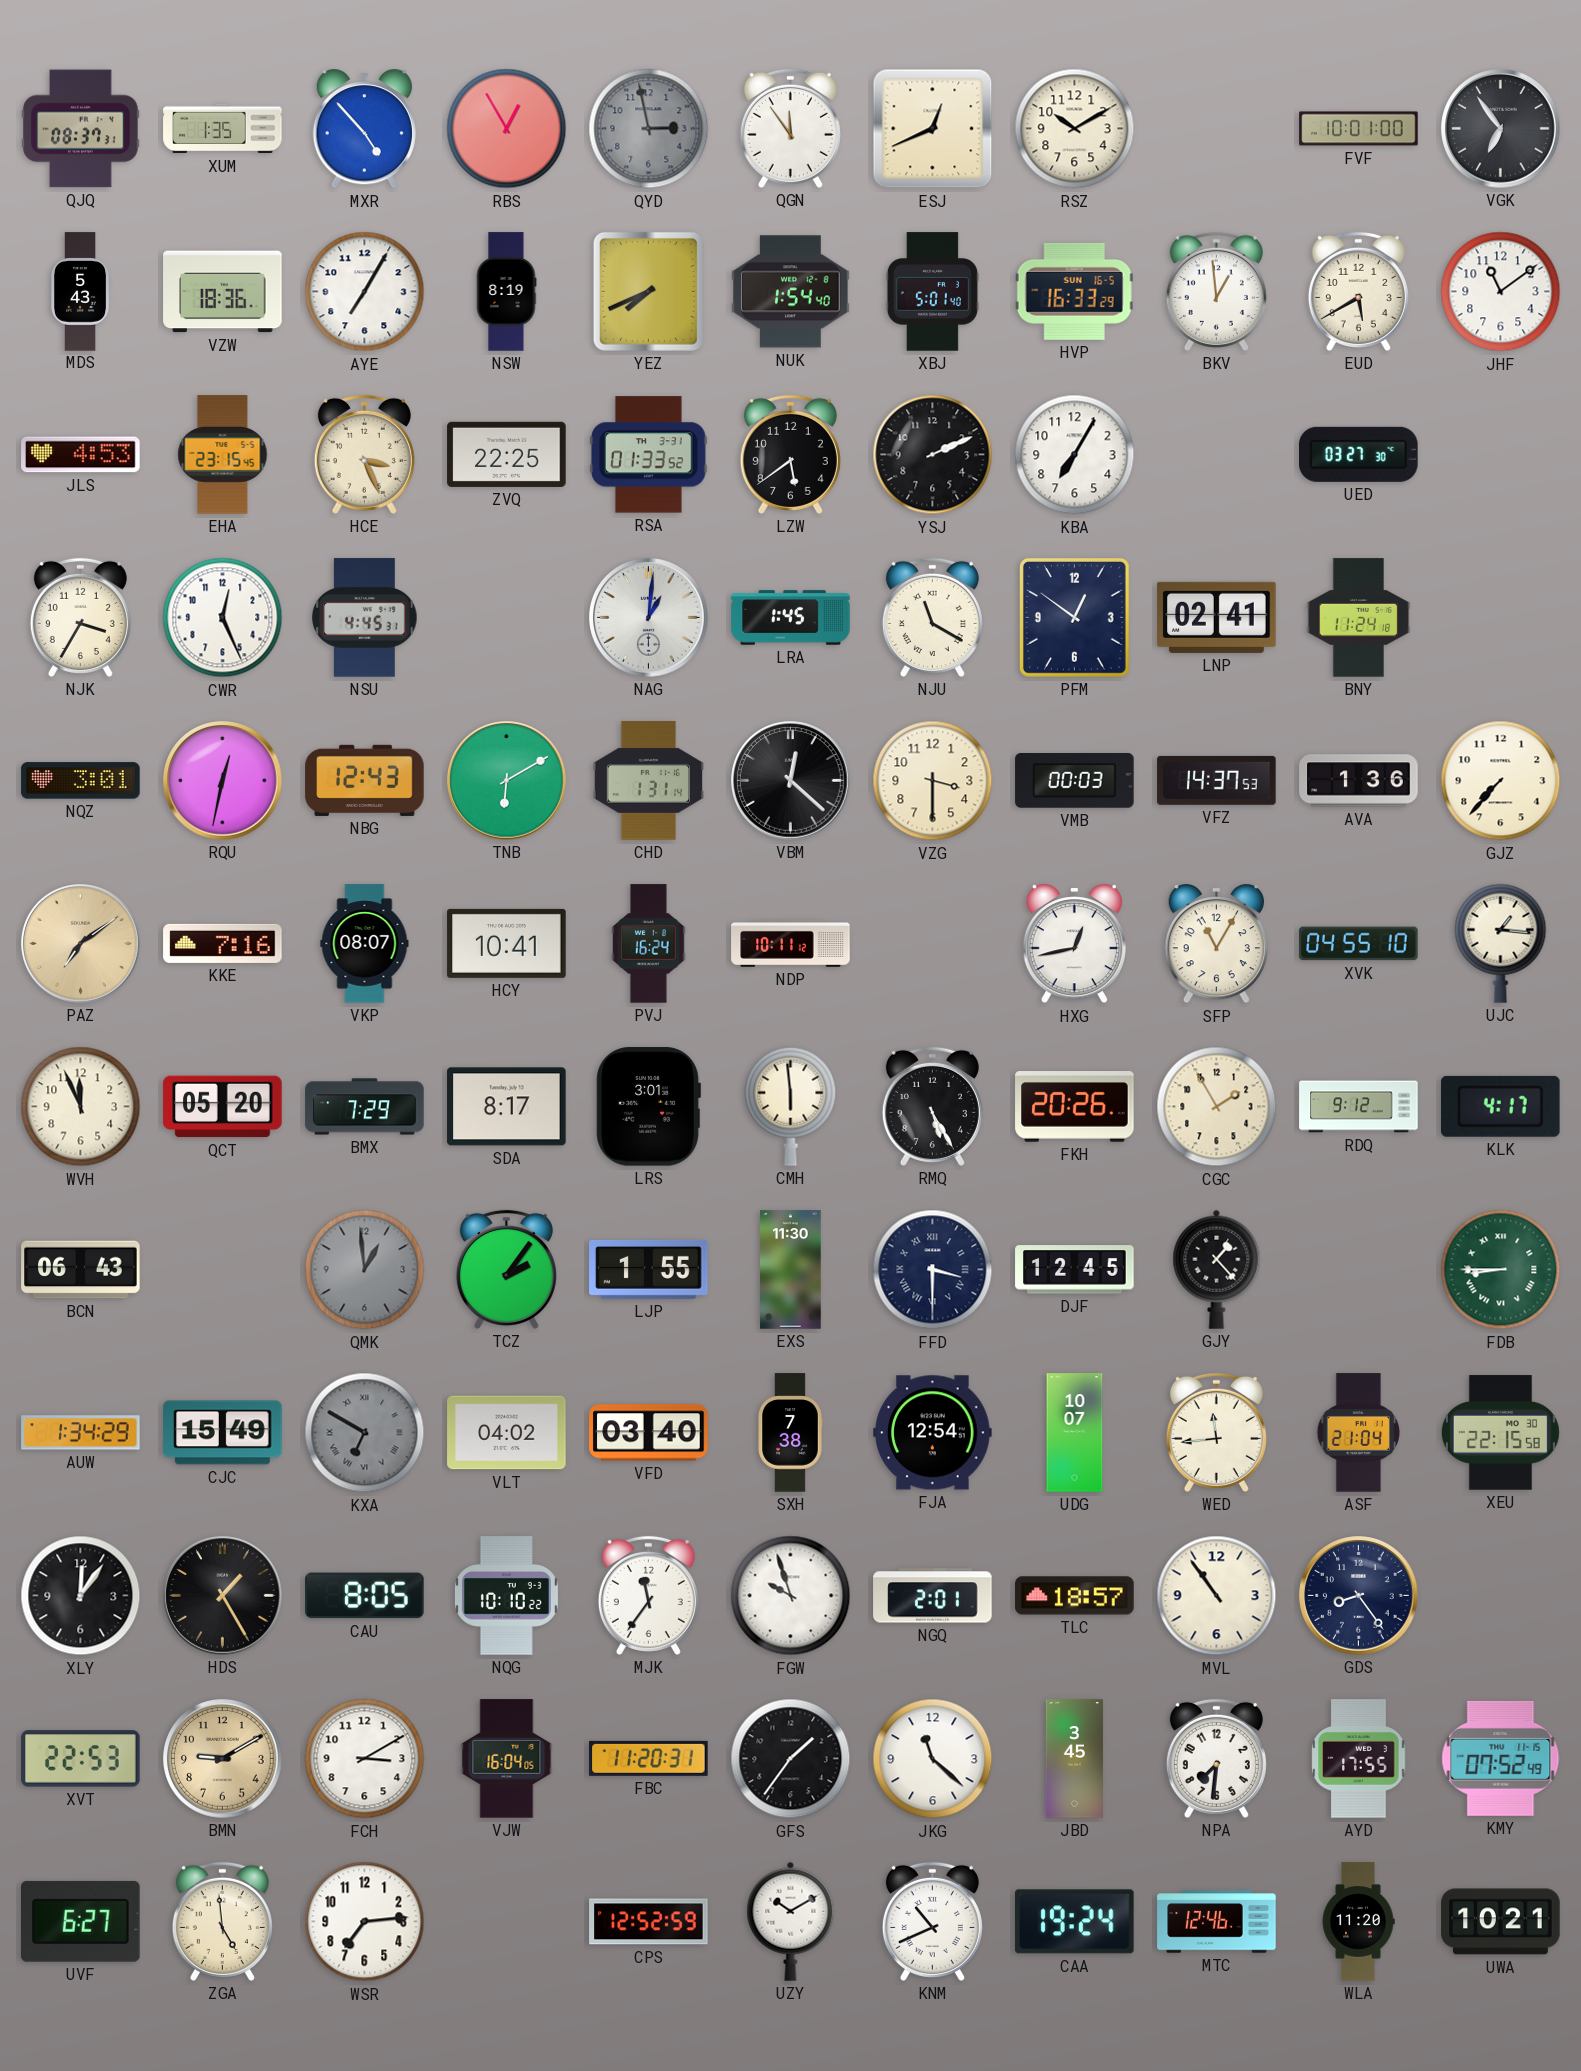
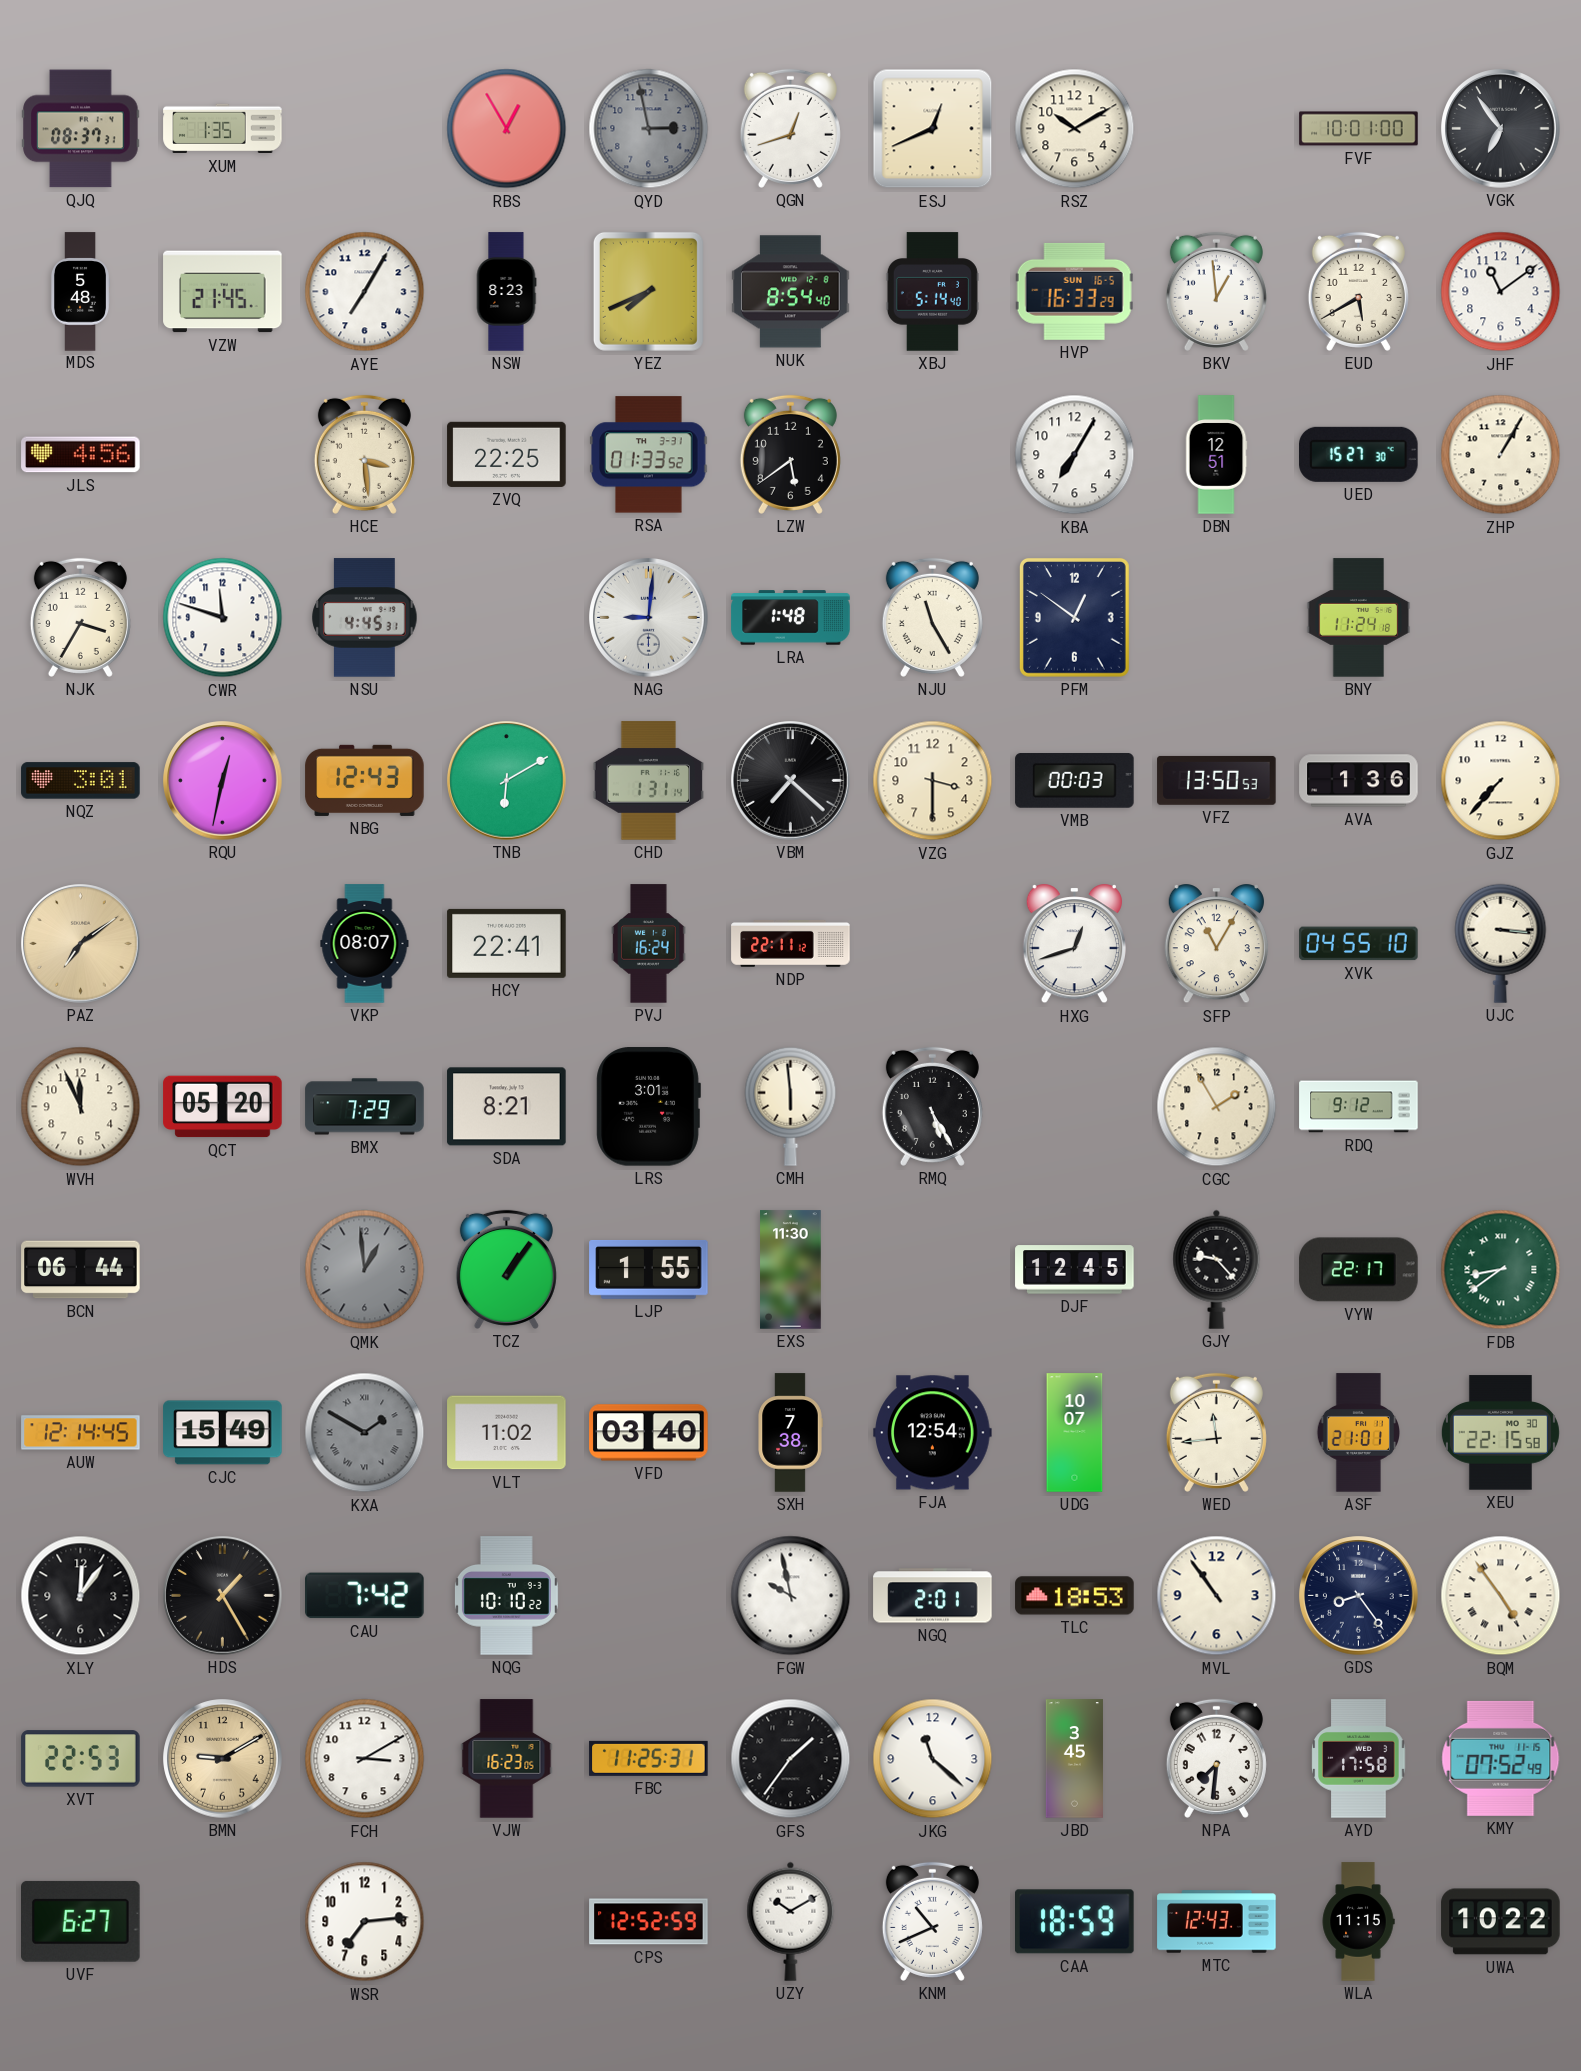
MXR: 4:53 -> none
QGN: 11:54 -> 12:42
MDS: 5:43 -> 5:48
VZW: 18:36 -> 21:45
NSW: 8:19 -> 8:23
NUK: 1:54 -> 8:54
XBJ: 5:01 -> 5:14
JLS: 4:53 -> 4:56
EHA: 23:15 -> none
HCE: 3:26 -> 3:29
YSJ: 2:11 -> none
DBN: none -> 12:51
UED: 03:27 -> 15:27
ZHP: none -> 1:05
CWR: 12:26 -> 11:48
NAG: 1:01 -> 9:01
LRA: 1:45 -> 1:48
NJU: 11:20 -> 11:25
LNP: 02:41 -> none
VBM: 12:22 -> 7:22
VFZ: 14:37 -> 13:50
KKE: 7:16 -> none
HCY: 10:41 -> 22:41
NDP: 10:11 -> 22:11
HXG: 12:43 -> 12:42
UJC: 1:16 -> 3:16
SDA: 8:17 -> 8:21
FKH: 20:26 -> none
KLK: 4:17 -> none
BCN: 06:43 -> 06:44
TCZ: 2:06 -> 1:06
FFD: 3:30 -> none
GJY: 1:23 -> 9:23
VYW: none -> 22:17
FDB: 8:45 -> 8:39
AUW: 1:34 -> 12:14
KXA: 6:50 -> 1:50
VLT: 04:02 -> 11:02
ASF: 21:04 -> 21:01
CAU: 8:05 -> 7:42
MJK: 11:36 -> none
FGW: 9:57 -> 9:58
TLC: 18:57 -> 18:53
BQM: none -> 4:54
VJW: 16:04 -> 16:23
FBC: 11:20 -> 11:25
AYD: 17:55 -> 17:58
ZGA: 4:59 -> none
CAA: 19:24 -> 18:59
MTC: 12:46 -> 12:43
WLA: 11:20 -> 11:15
UWA: 10:21 -> 10:22
